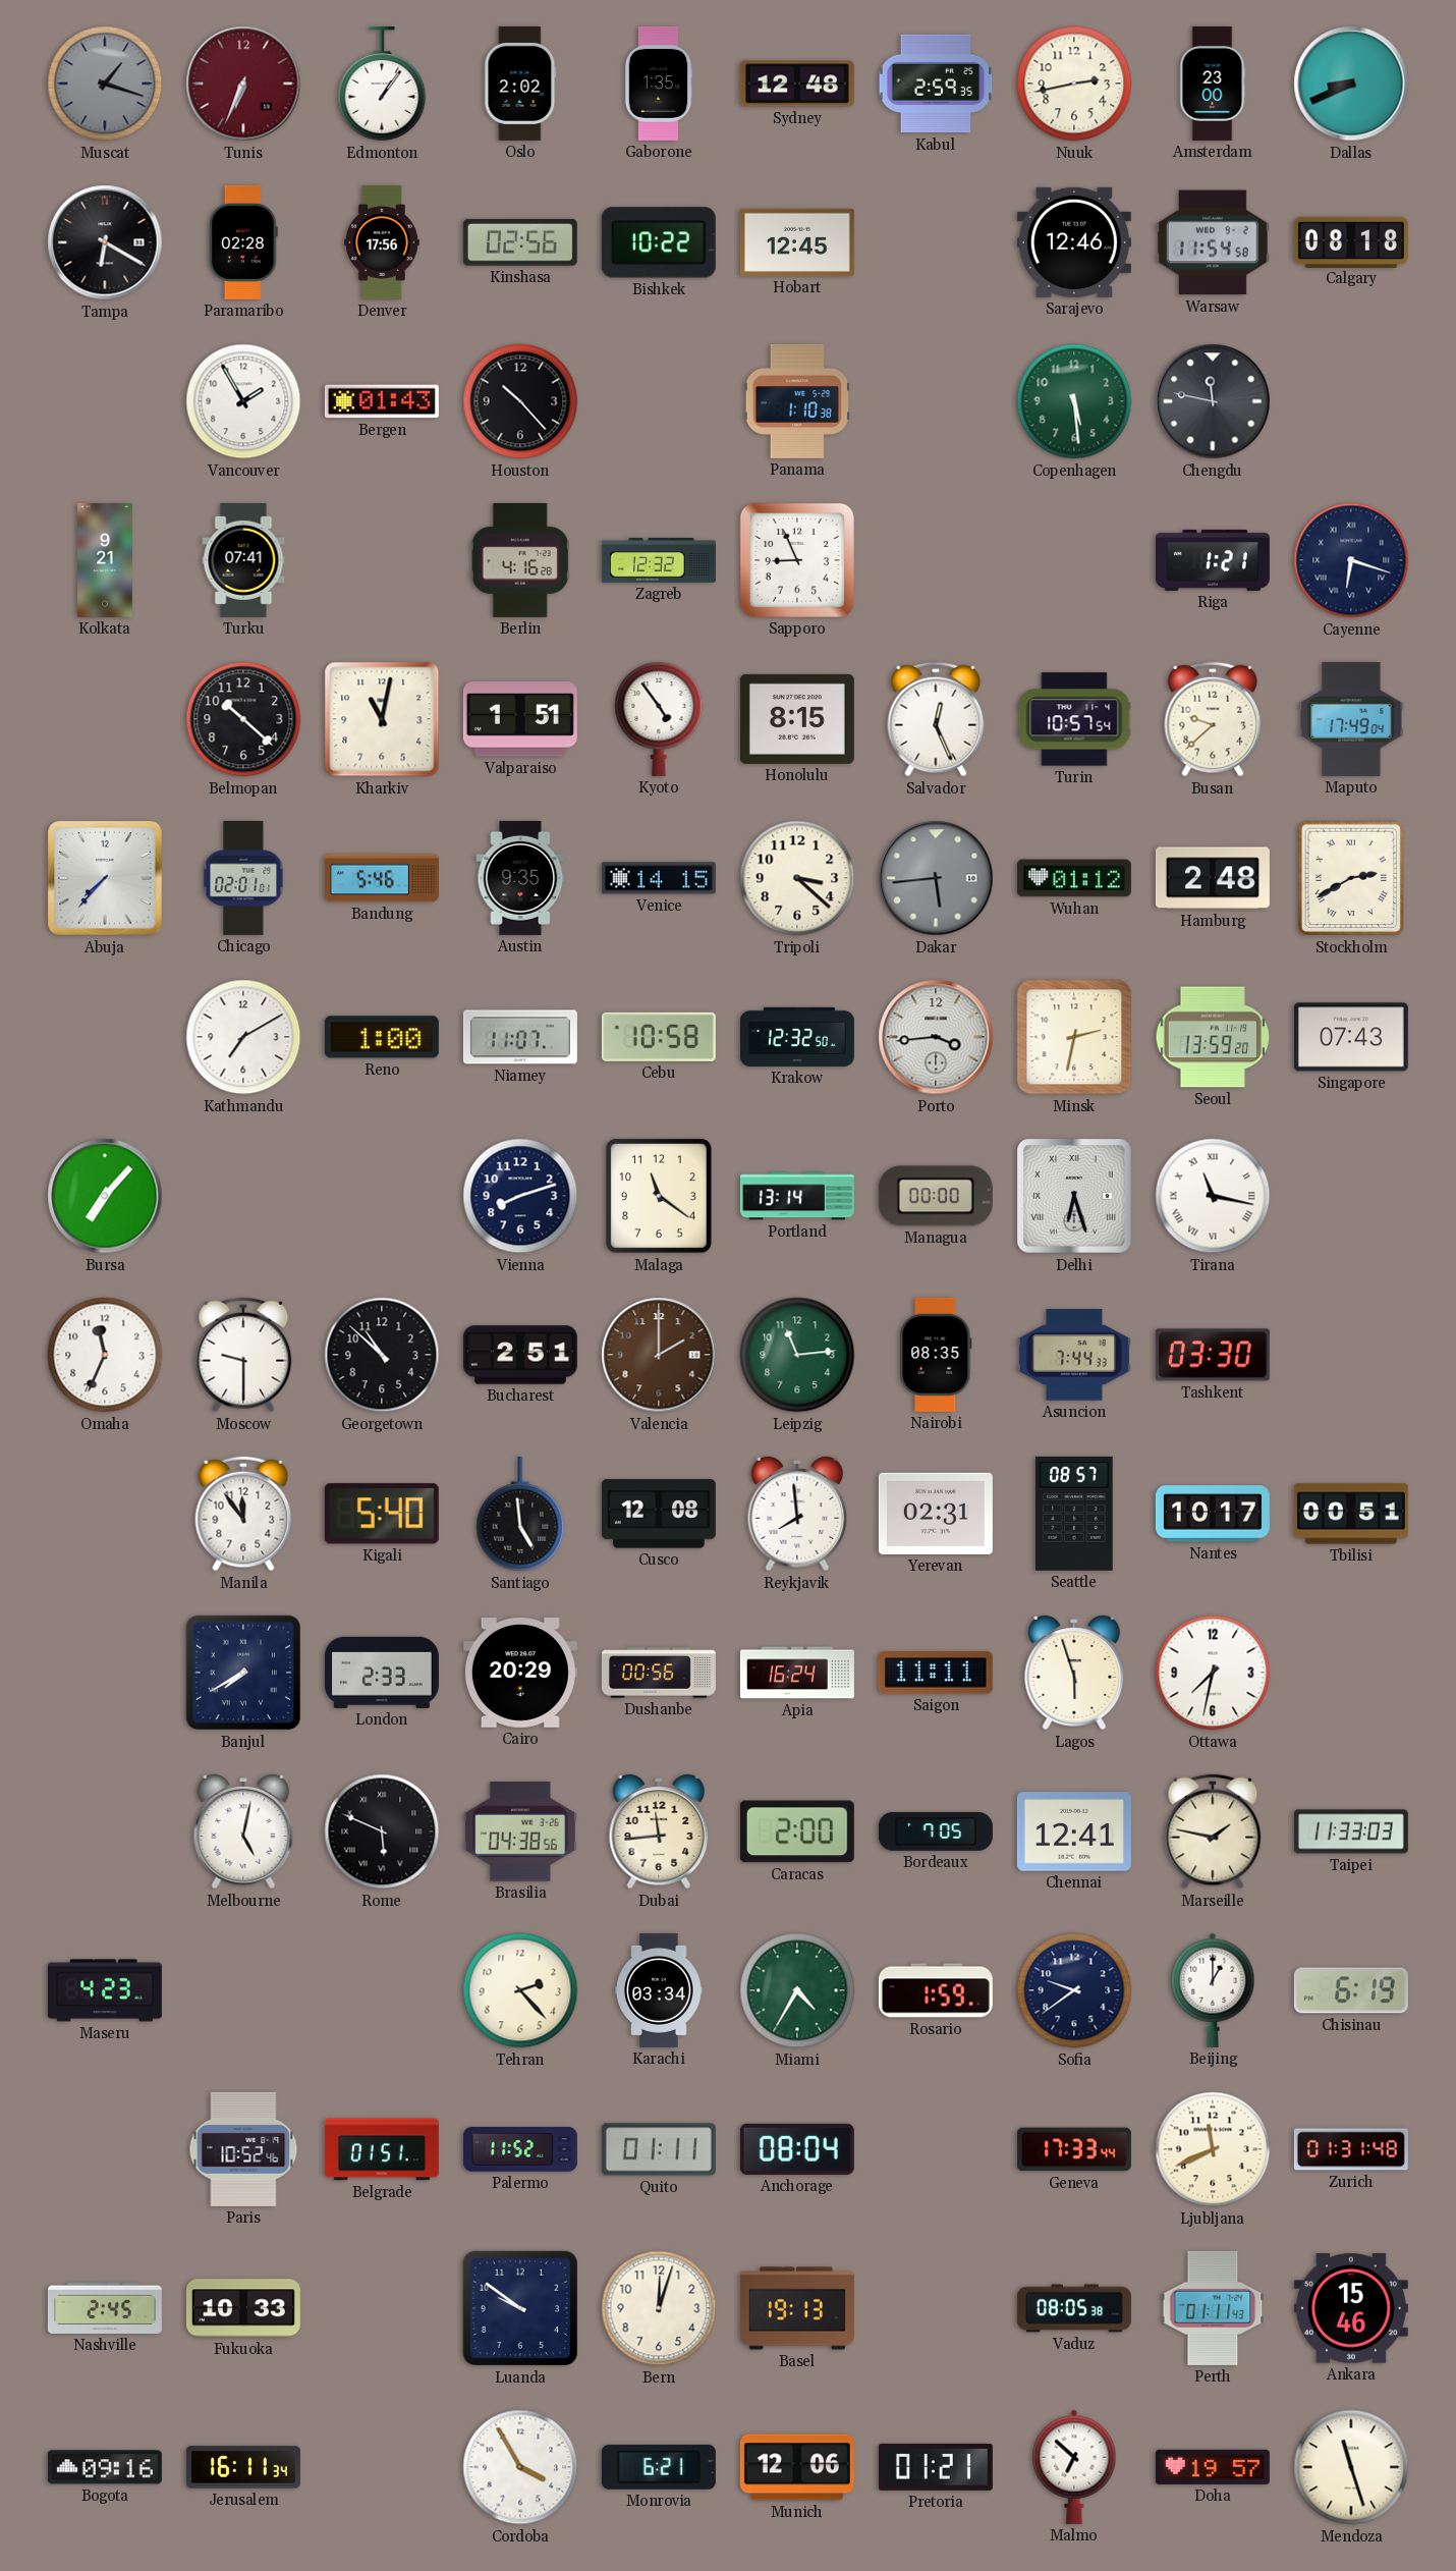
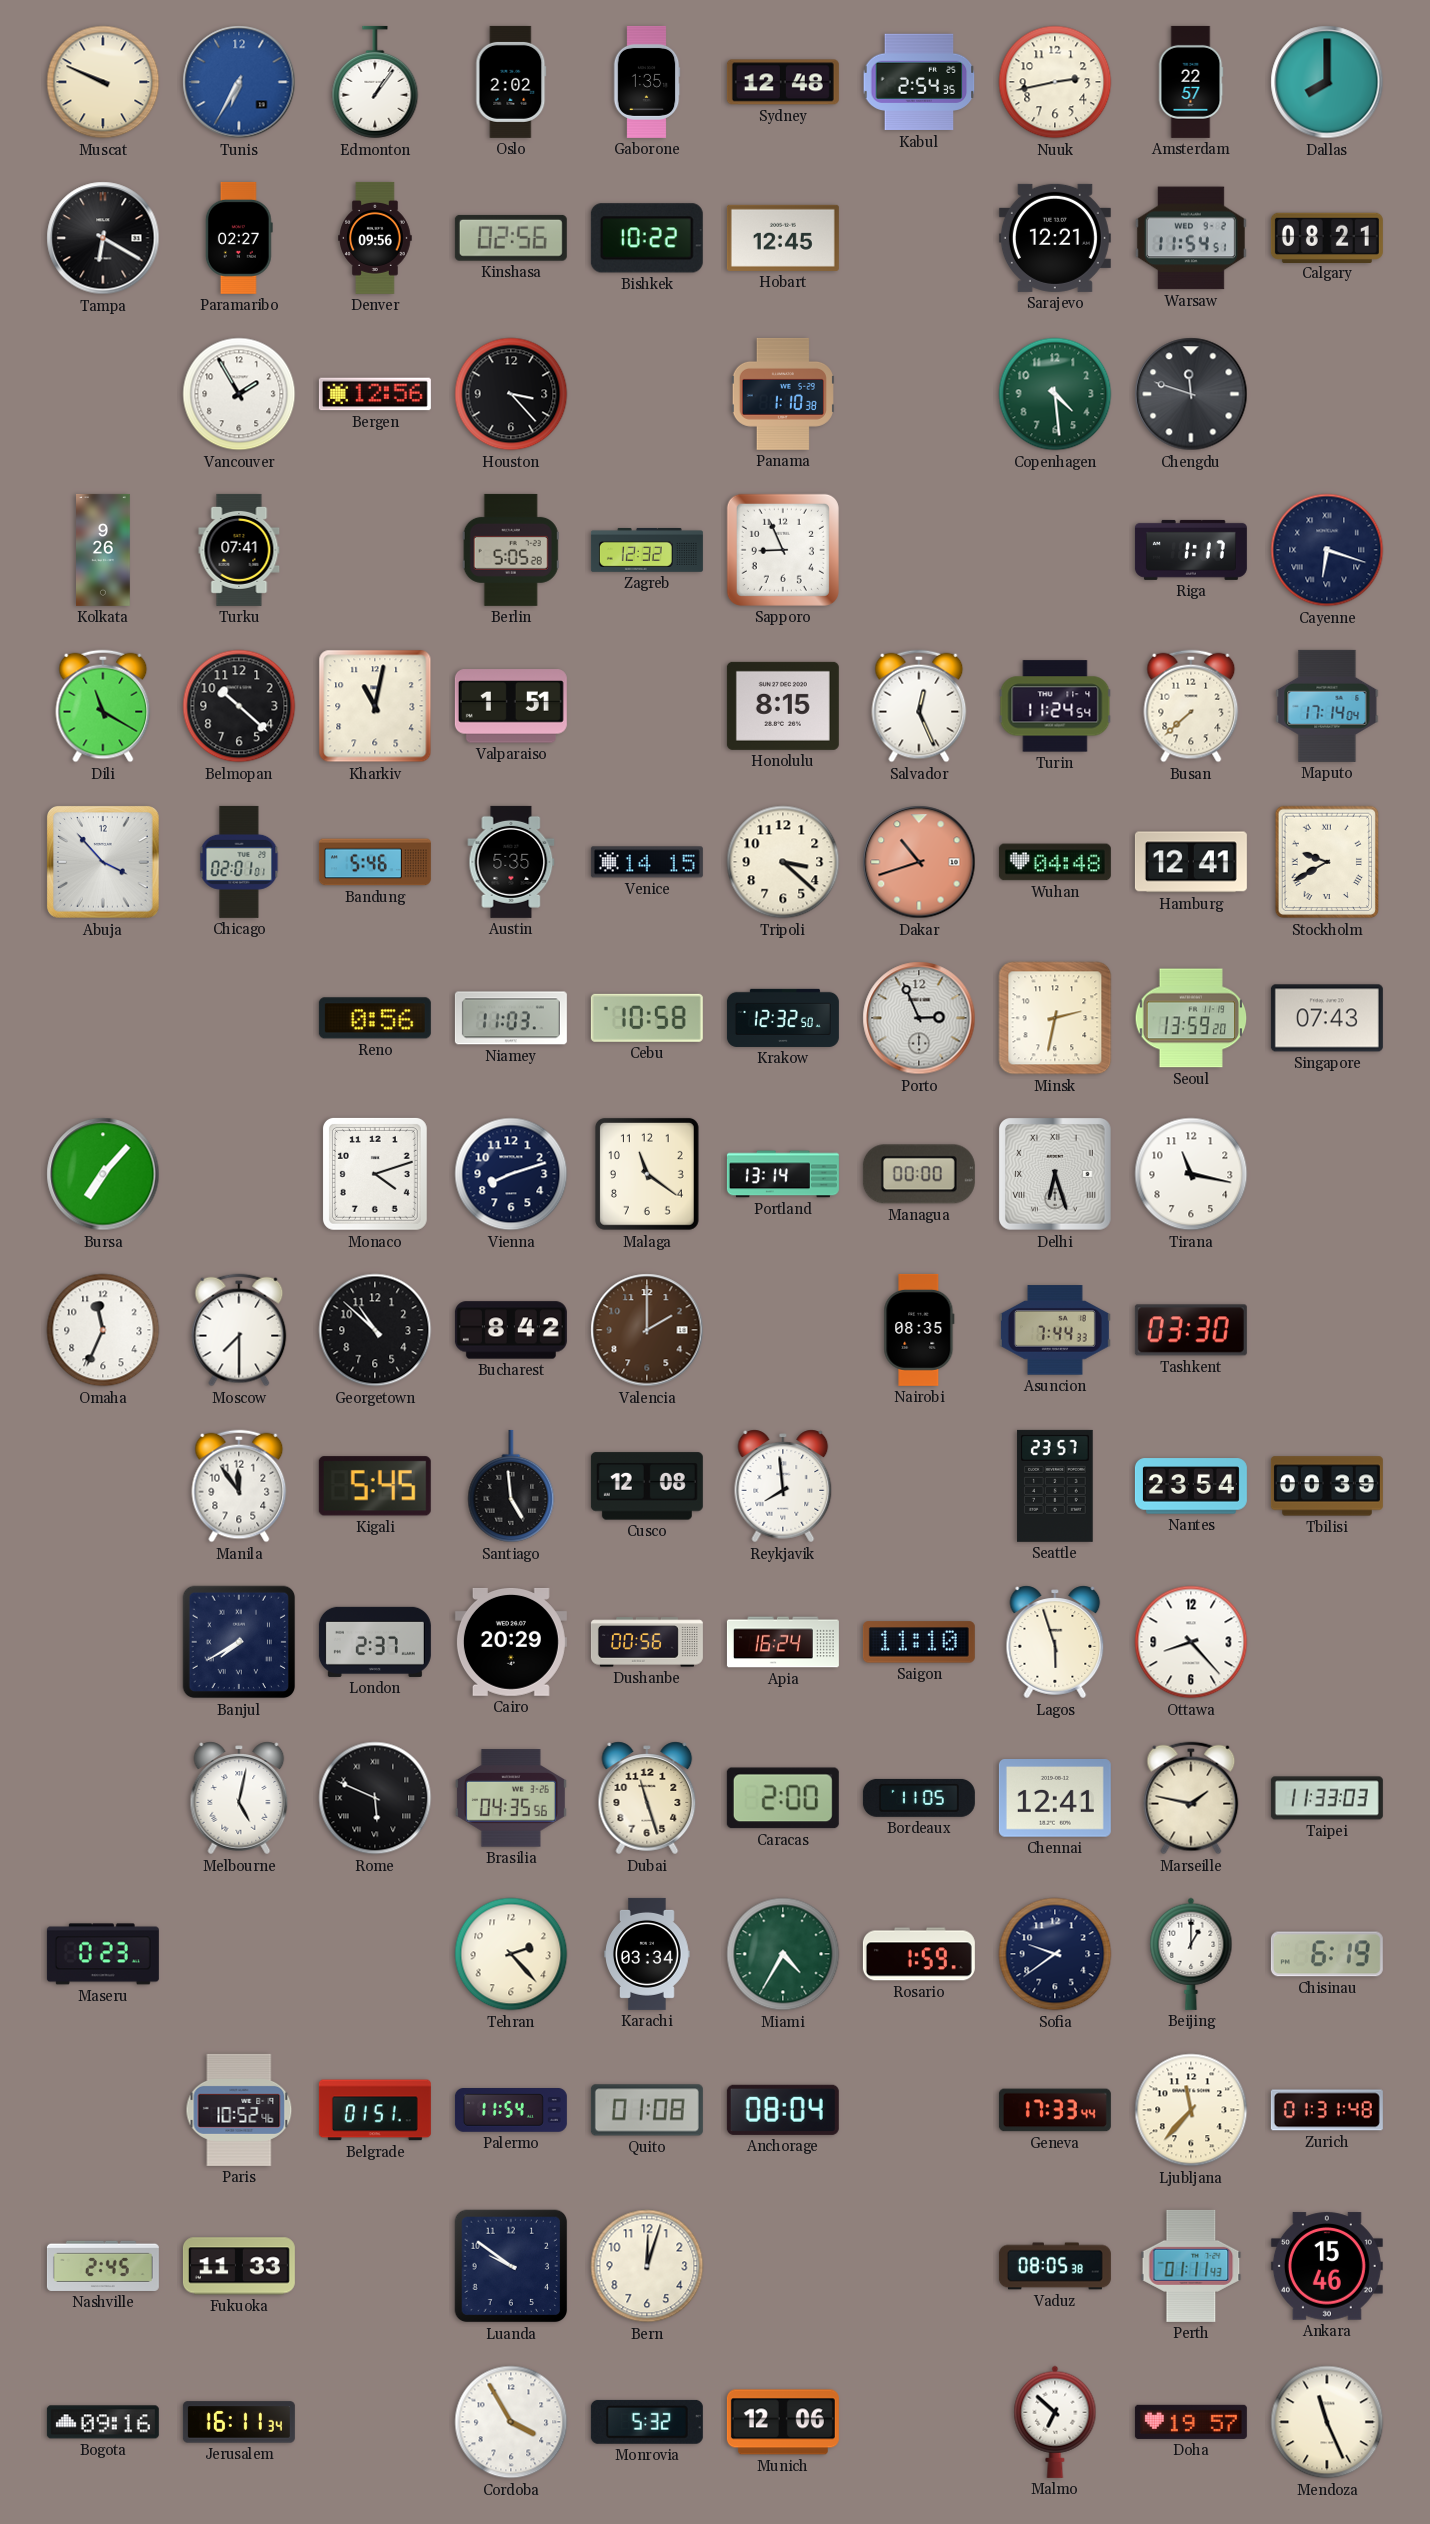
Muscat: 1:18 -> 9:49
Muscat dial: grey -> cream
Tunis: 6:34 -> 6:35
Tunis dial: burgundy -> blue
Kabul: 2:59 -> 2:54
Amsterdam: 23:00 -> 22:57
Dallas: 8:41 -> 8:00
Paramaribo: 02:28 -> 02:27
Denver: 17:56 -> 09:56
Sarajevo: 12:46 -> 12:21
Warsaw: 11:54:58 -> 11:54:51
Calgary: 08:18 -> 08:21
Bergen: 01:43 -> 12:56
Houston: 10:23 -> 3:23
Copenhagen: 5:29 -> 4:29
Chengdu: 11:47 -> 11:48
Kolkata: 9:21 -> 9:26
Berlin: 4:16 -> 5:05
Riga: 1:21 -> 1:17
Dili: none -> 11:20
Kyoto: 4:54 -> none
Turin: 10:57 -> 11:24
Busan: 9:38 -> 7:38
Maputo: 17:49 -> 17:14
Abuja: 7:37 -> 3:53
Austin: 9:35 -> 5:35
Dakar: 5:44 -> 10:42
Dakar dial: grey -> salmon
Wuhan: 01:12 -> 04:48
Hamburg: 2:48 -> 12:41
Stockholm: 2:40 -> 9:40
Kathmandu: 7:10 -> none
Reno: 1:00 -> 0:56
Niamey: 11:07 -> 11:03
Porto: 3:44 -> 2:56
Monaco: none -> 4:12
Tirana numerals: Roman -> Arabic
Moscow: 9:30 -> 7:30
Bucharest: 2:51 -> 8:42
Leipzig: 11:14 -> none
Kigali: 5:40 -> 5:45
Yerevan: 02:31 -> none
Seattle: 08:57 -> 23:57
Nantes: 10:17 -> 23:54
Tbilisi: 00:51 -> 00:39
London: 2:33 -> 2:37
Saigon: 11:11 -> 11:10
Ottawa: 7:32 -> 8:23
Brasilia: 04:38 -> 04:35
Dubai: 11:44 -> 11:27
Bordeaux: 7:05 -> 11:05
Maseru: 4:23 -> 0:23
Palermo: 11:52 -> 11:54
Quito: 01:11 -> 01:08
Ljubljana: 11:41 -> 11:37
Fukuoka: 10:33 -> 11:33
Basel: 19:13 -> none
Monrovia: 6:21 -> 5:32
Pretoria: 01:21 -> none
Mendoza: 11:27 -> 11:26
